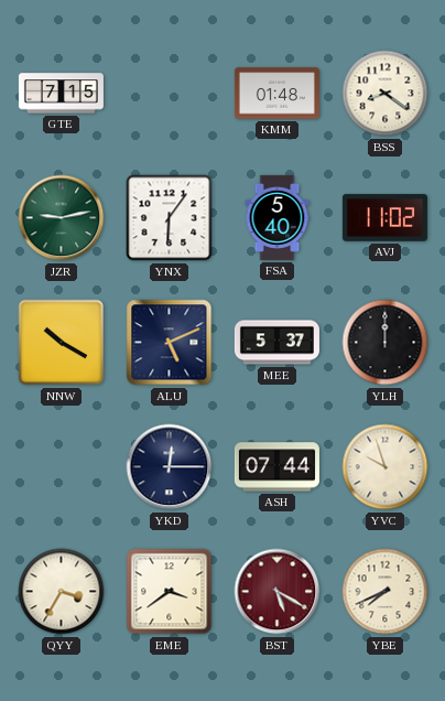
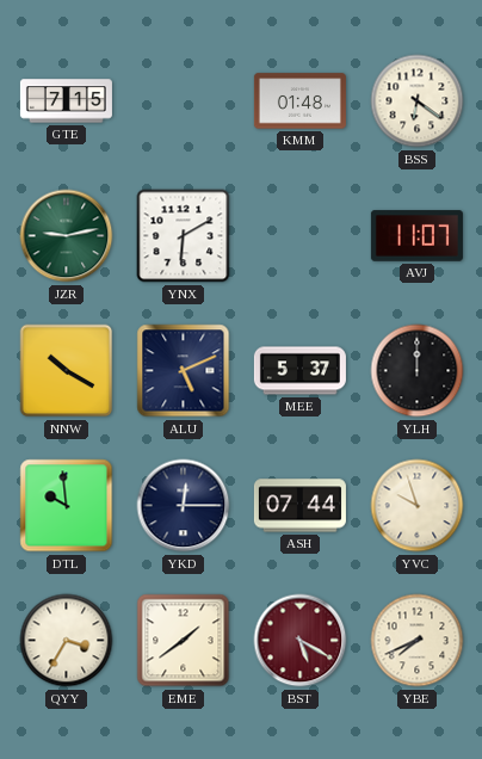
BSS: 8:21 -> 6:21
YNX: 6:06 -> 6:10
FSA: 5:40 -> none
AVJ: 11:02 -> 11:07
DTL: none -> 9:59
EME: 3:39 -> 1:39
